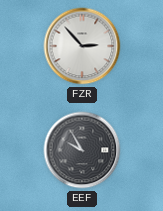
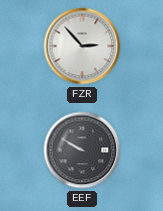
EEF: 9:55 -> 9:50
